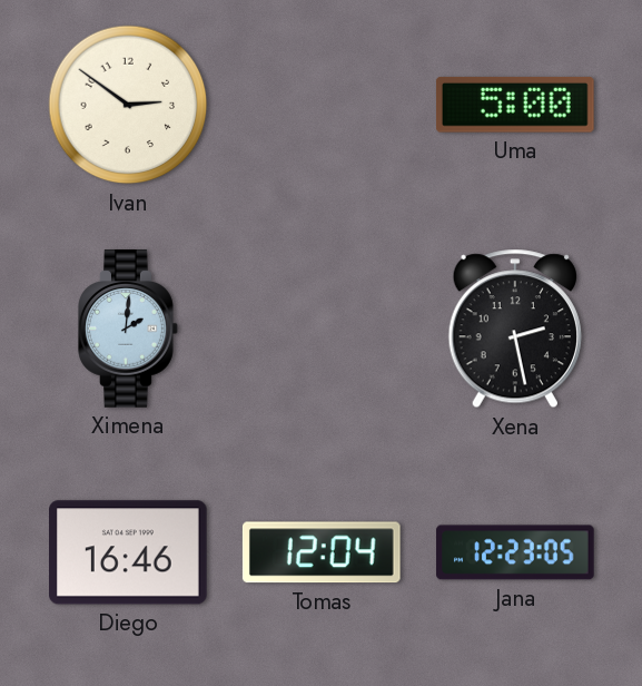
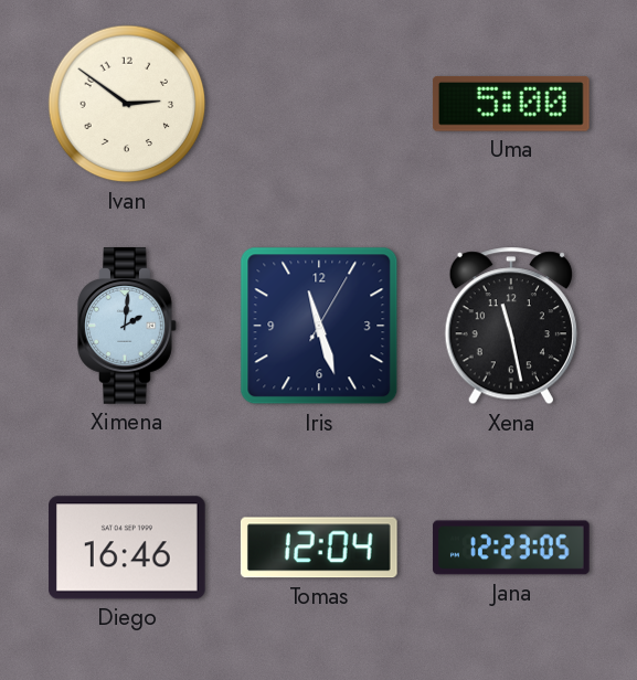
Iris: none -> 11:27
Xena: 2:28 -> 11:28
